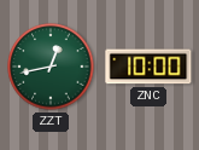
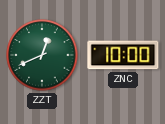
ZZT: 12:43 -> 12:41
